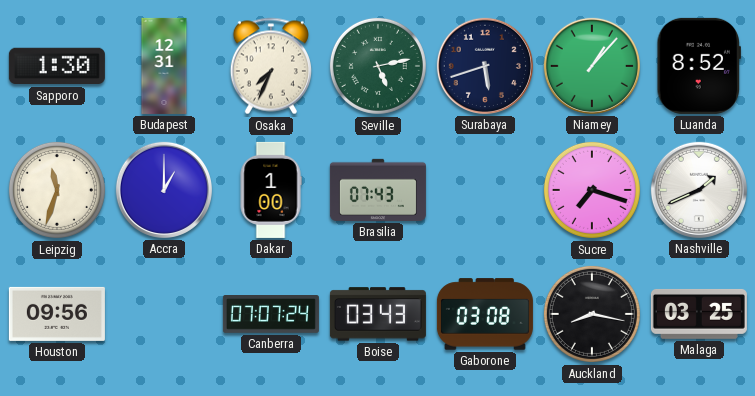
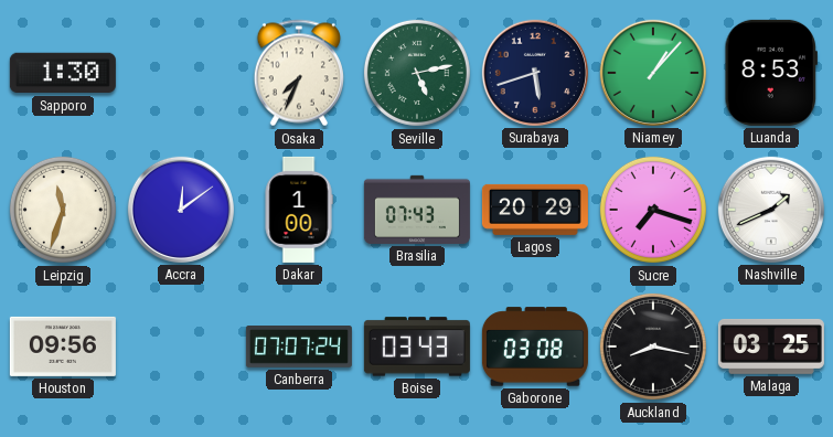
Budapest: 12:31 -> none
Luanda: 8:52 -> 8:53
Accra: 1:00 -> 12:09
Lagos: none -> 20:29
